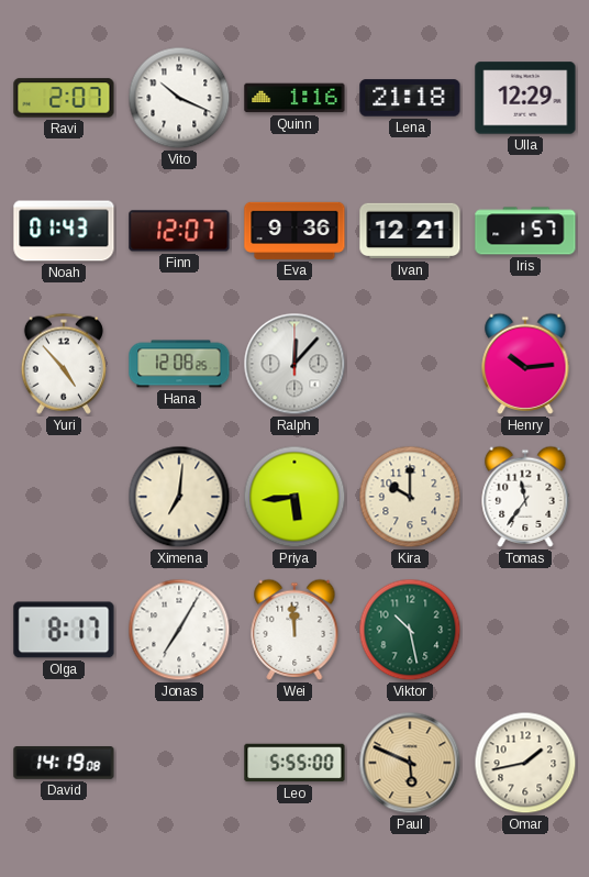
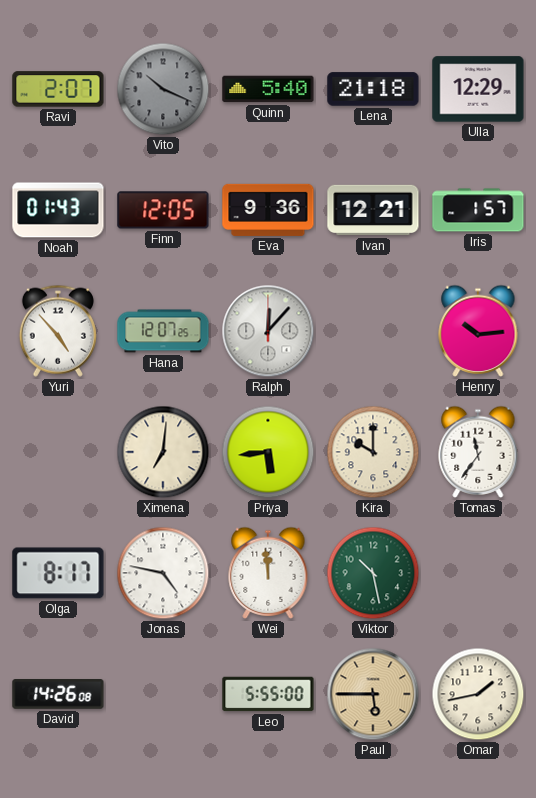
Vito dial: white -> grey
Quinn: 1:16 -> 5:40
Finn: 12:07 -> 12:05
Hana: 12:08 -> 12:07
Jonas: 7:05 -> 4:47
David: 14:19 -> 14:26
Paul: 5:49 -> 5:45
